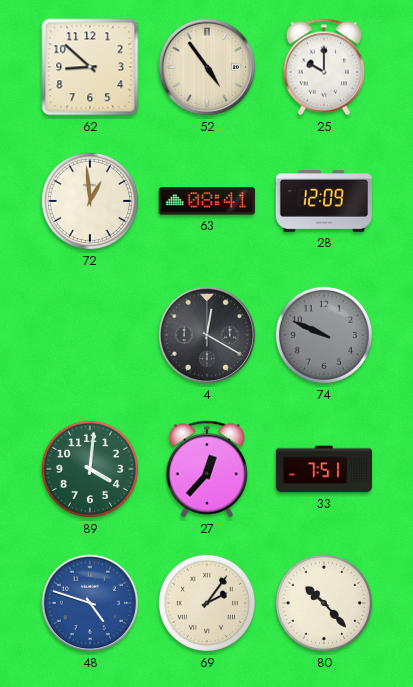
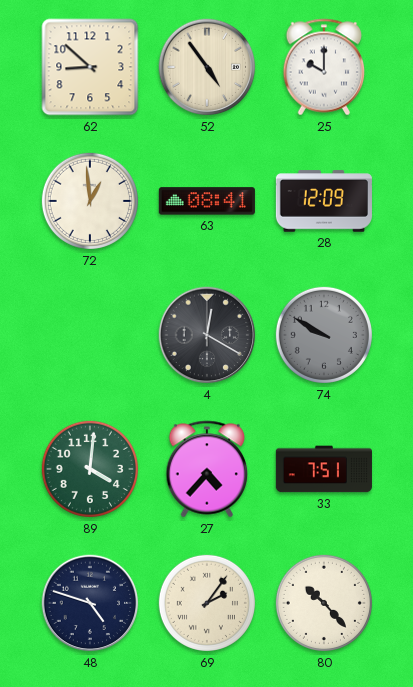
74: 9:49 -> 9:50
27: 12:37 -> 4:37
48 dial: blue -> navy
